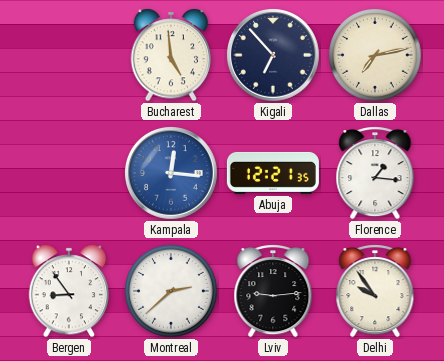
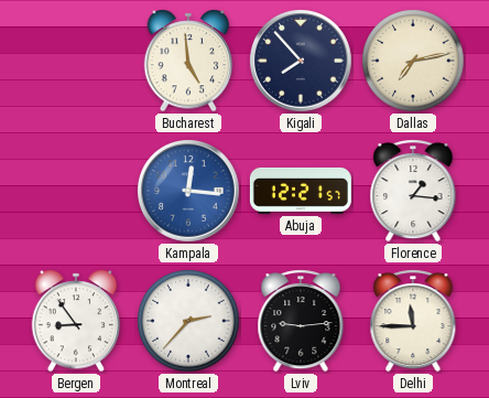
Kigali: 6:53 -> 7:53
Abuja: 12:21:35 -> 12:21:57
Montreal: 2:38 -> 2:37
Delhi: 9:54 -> 11:45
